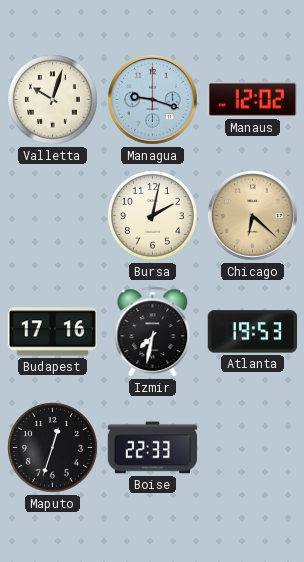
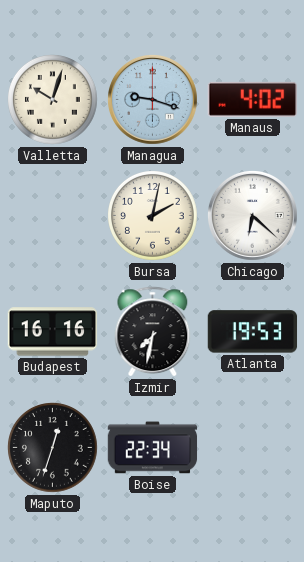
Manaus: 12:02 -> 4:02
Chicago dial: champagne -> white
Budapest: 17:16 -> 16:16
Boise: 22:33 -> 22:34
